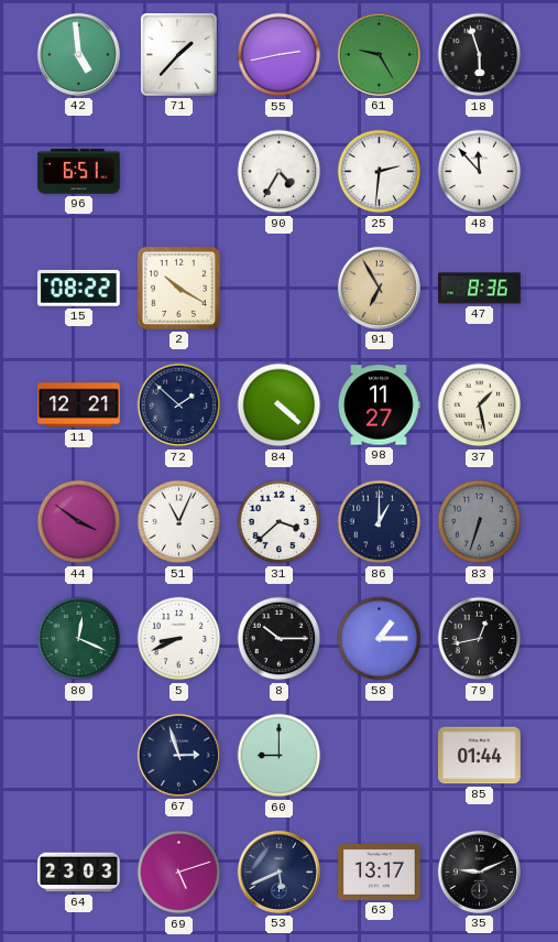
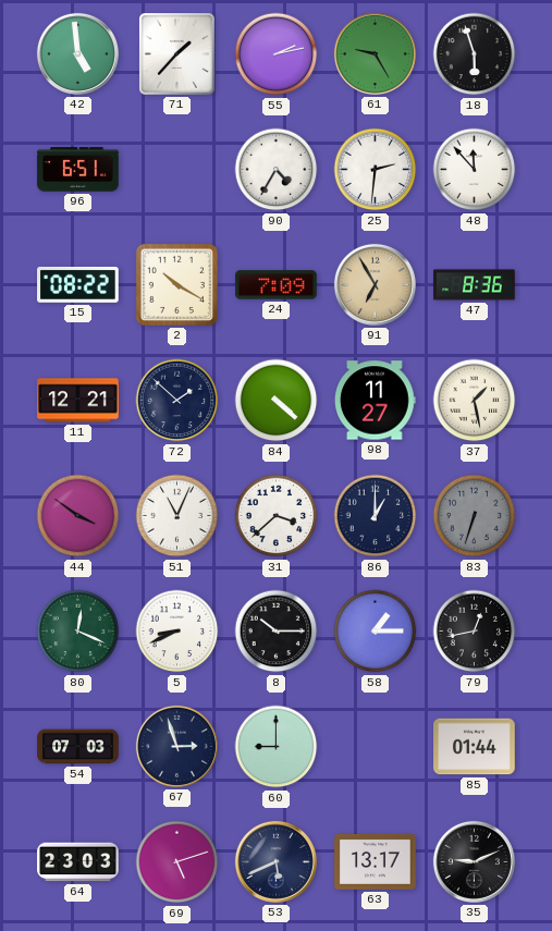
55: 2:43 -> 2:13
24: none -> 7:09
54: none -> 07:03
